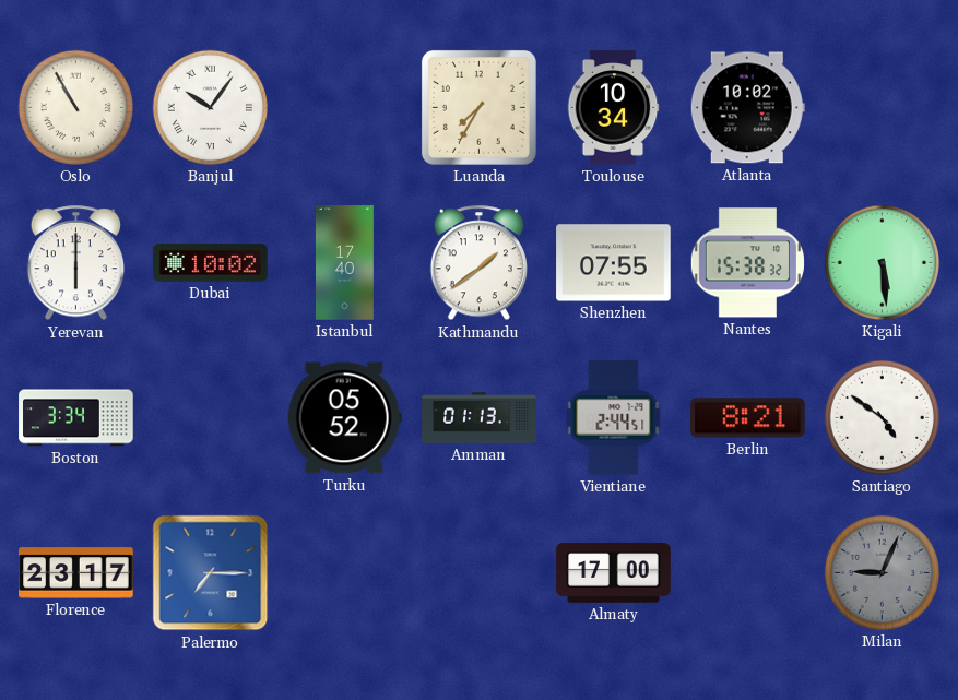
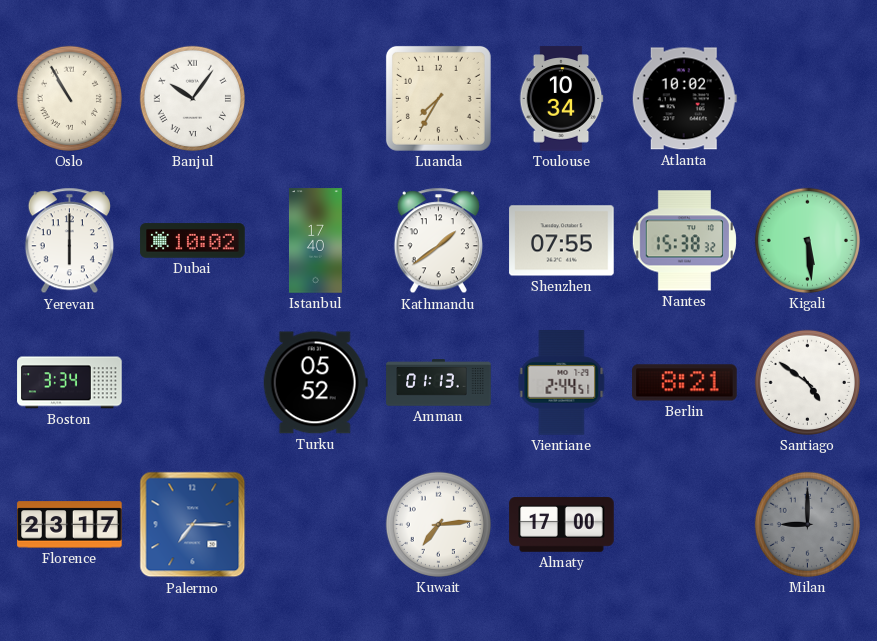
Kuwait: none -> 7:14
Milan: 9:04 -> 9:00
